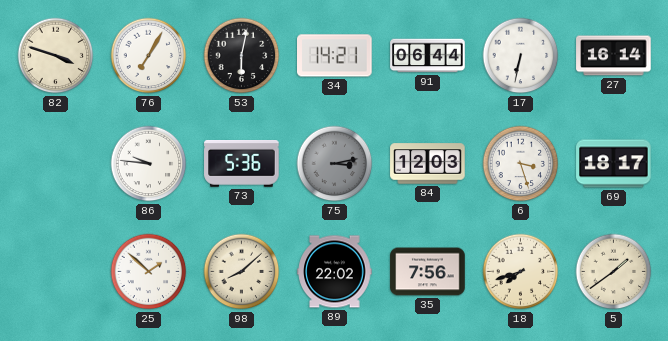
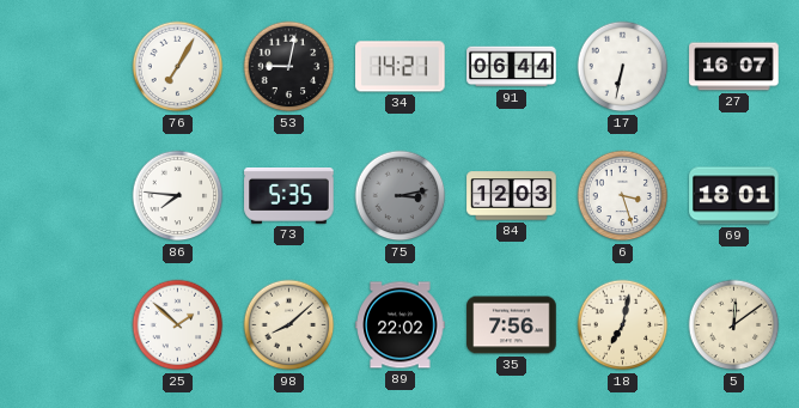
82: 3:48 -> none
53: 6:02 -> 9:02
27: 16:14 -> 16:07
86: 9:46 -> 7:46
73: 5:36 -> 5:35
69: 18:17 -> 18:01
18: 7:42 -> 7:02
5: 1:39 -> 12:09
